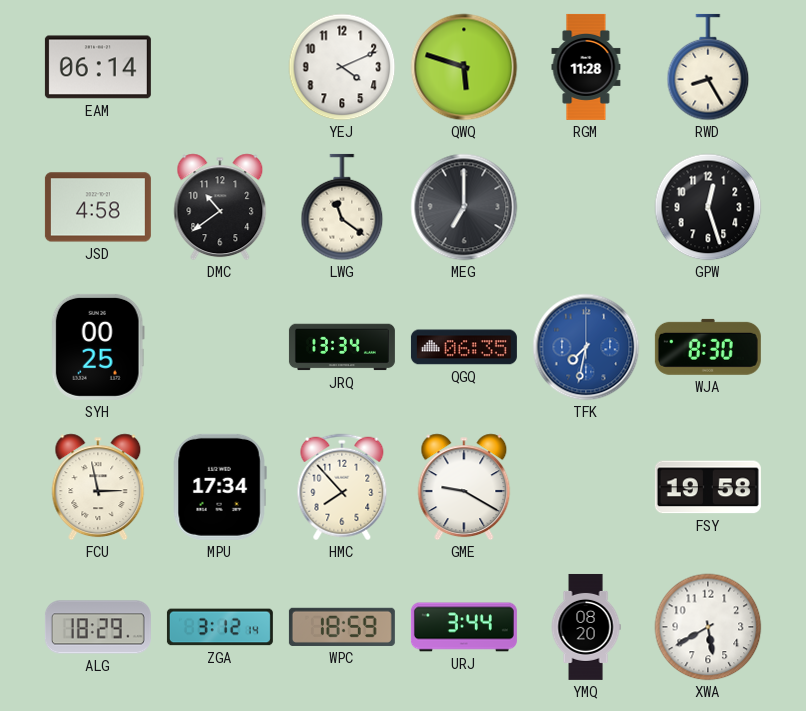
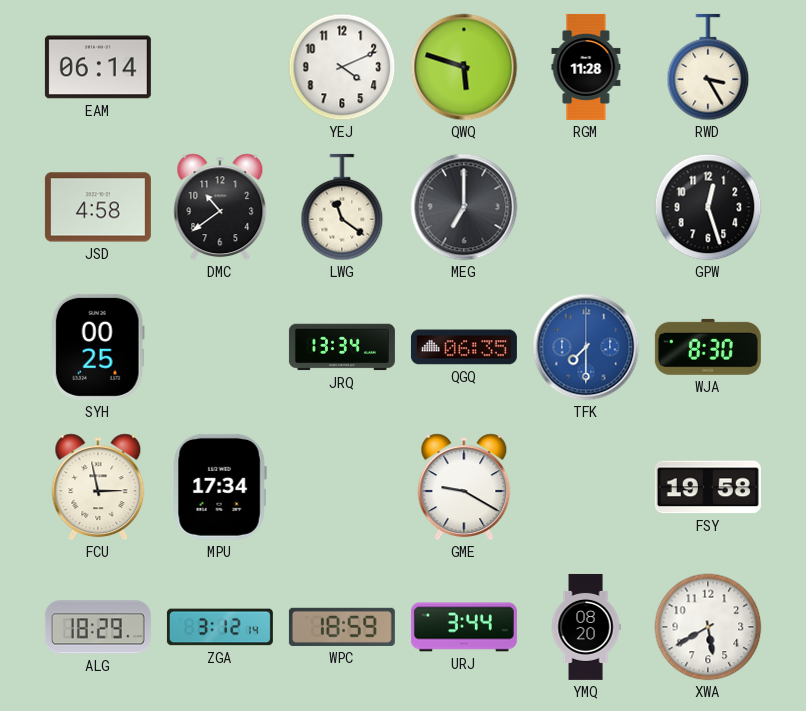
RWD: 8:25 -> 3:25
TFK: 7:32 -> 7:30
HMC: 7:53 -> none
